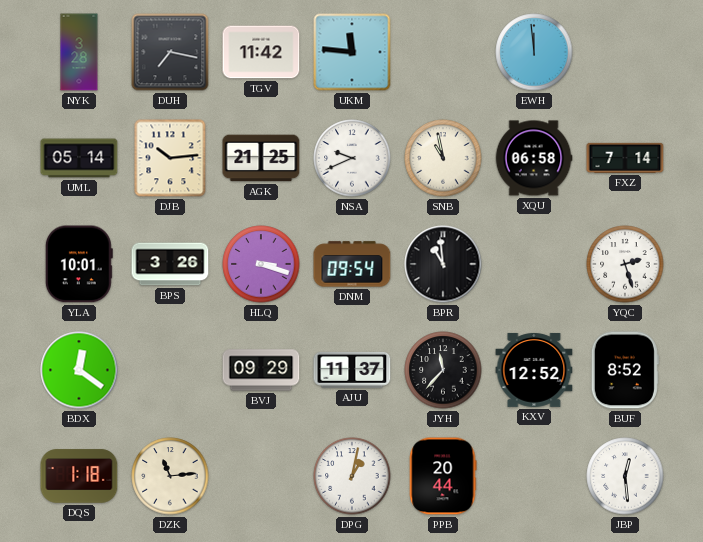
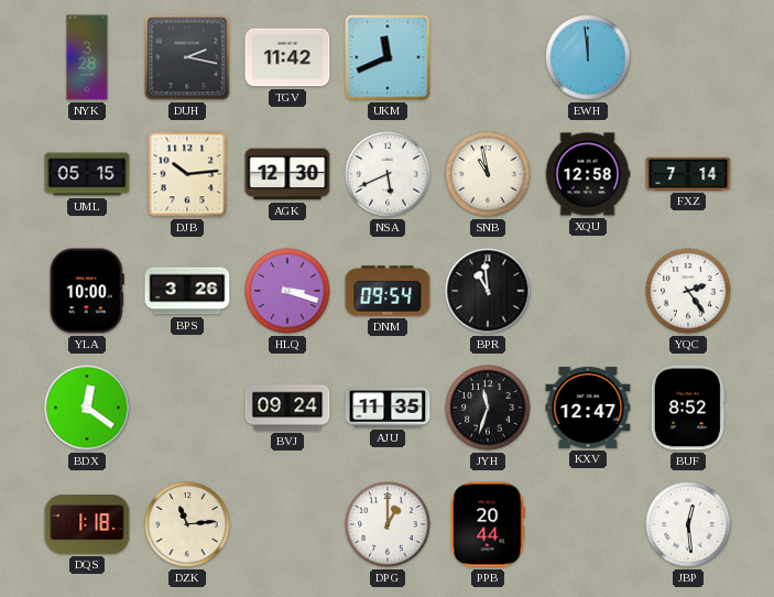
DUH: 7:17 -> 2:17
UKM: 11:46 -> 11:41
UML: 05:14 -> 05:15
AGK: 21:25 -> 12:30
NSA: 9:41 -> 5:41
XQU: 06:58 -> 12:58
YLA: 10:01 -> 10:00
YQC: 2:27 -> 2:24
BVJ: 09:29 -> 09:24
AJU: 11:37 -> 11:35
JYH: 11:37 -> 11:33
KXV: 12:52 -> 12:47
DPG: 1:02 -> 1:00
